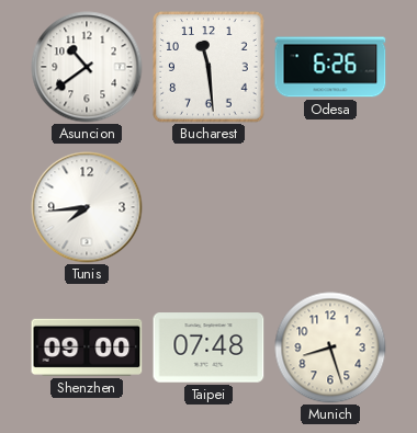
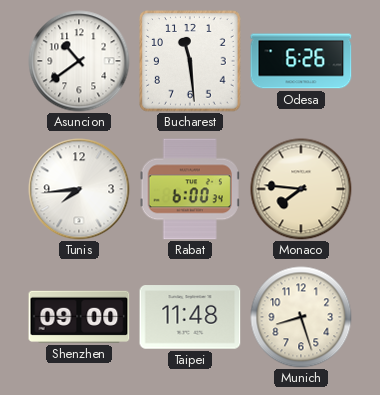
Rabat: none -> 6:00
Monaco: none -> 7:46
Taipei: 07:48 -> 11:48
